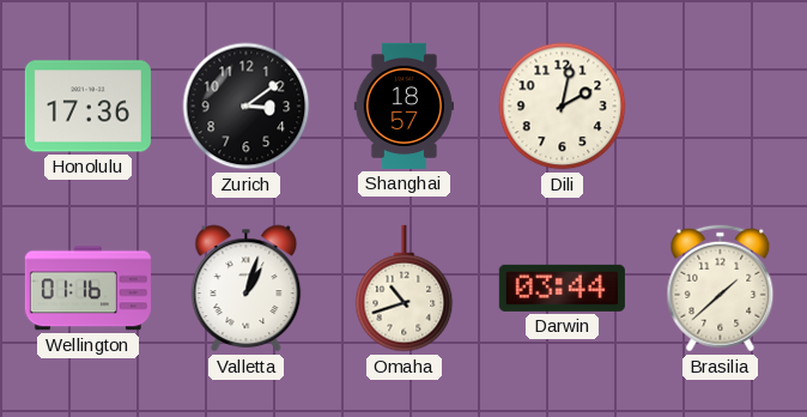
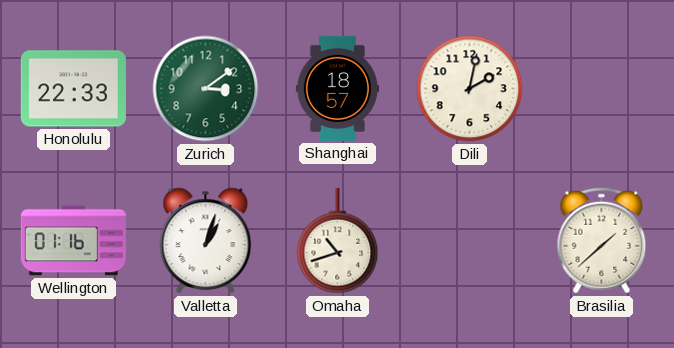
Honolulu: 17:36 -> 22:33
Zurich dial: black -> green
Darwin: 03:44 -> none
